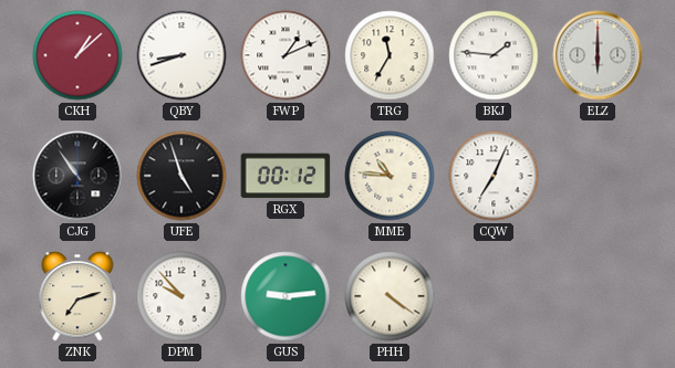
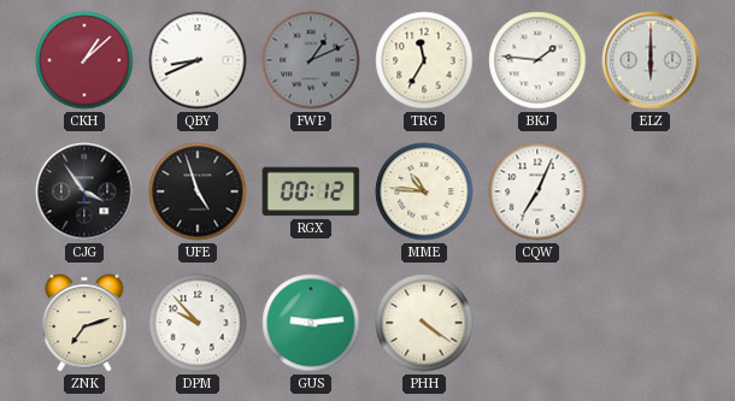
QBY: 8:42 -> 8:41
FWP dial: white -> grey
CJG: 10:54 -> 3:54
